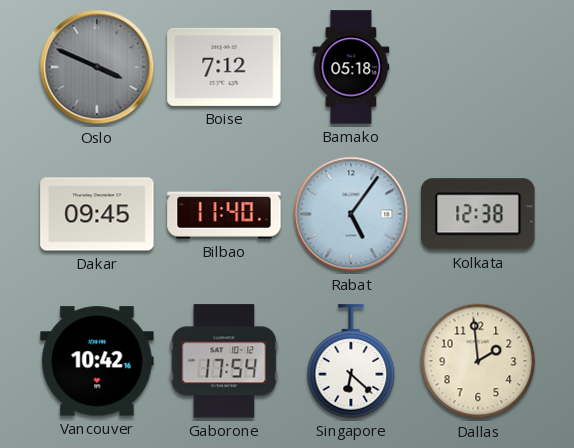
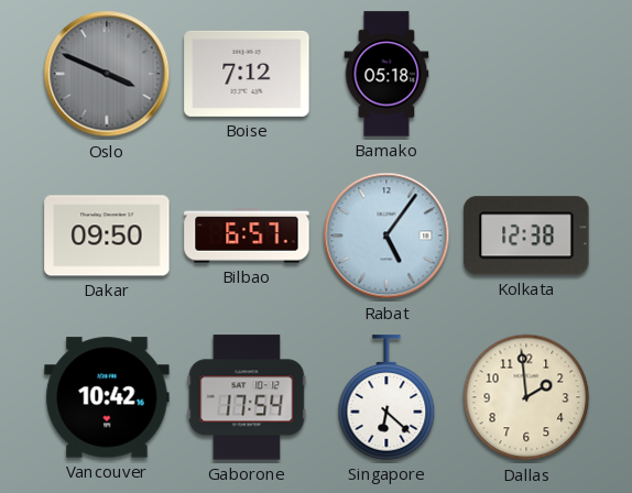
Dakar: 09:45 -> 09:50
Bilbao: 11:40 -> 6:57
